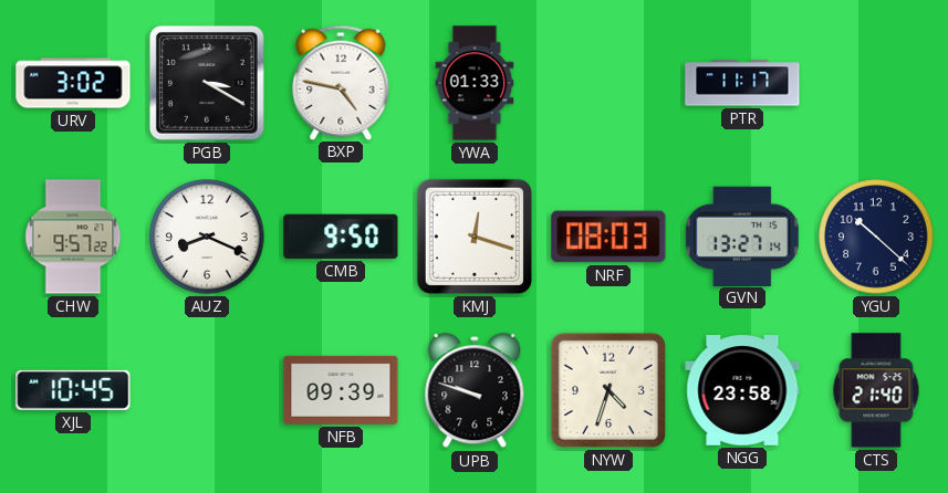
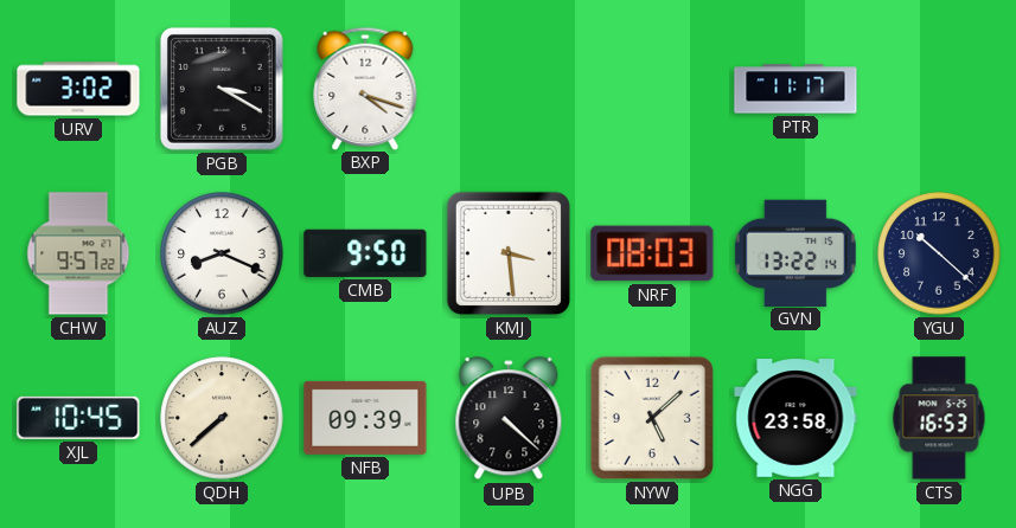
BXP: 4:47 -> 4:18
YWA: 01:33 -> none
KMJ: 12:18 -> 3:29
GVN: 13:27 -> 13:22
QDH: none -> 7:38
UPB: 9:48 -> 4:22
NYW: 4:33 -> 5:08
CTS: 21:40 -> 16:53
